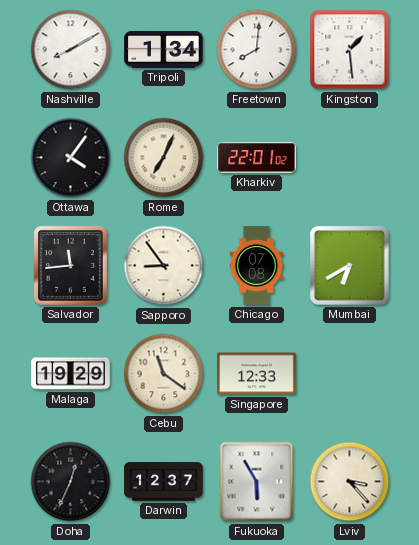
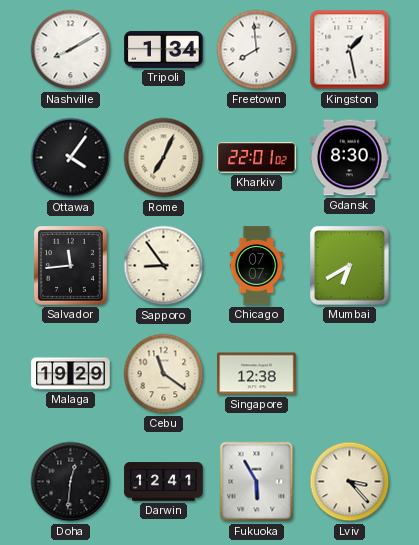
Freetown: 8:01 -> 7:59
Kingston: 1:29 -> 1:28
Gdansk: none -> 8:30
Chicago: 07:08 -> 07:07
Singapore: 12:33 -> 12:38
Doha: 12:34 -> 12:31
Darwin: 12:37 -> 12:41
